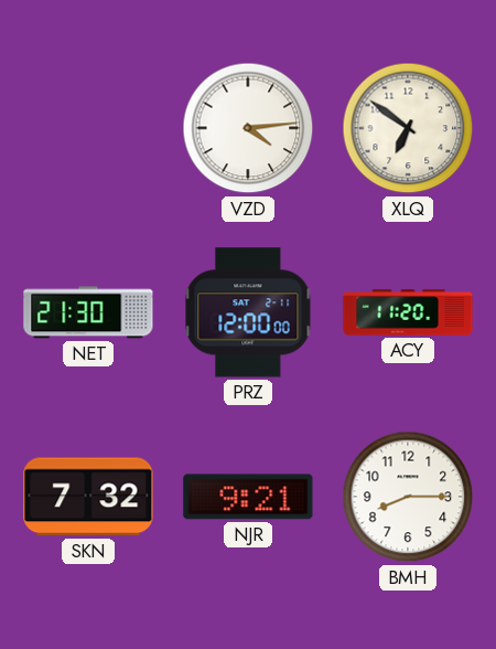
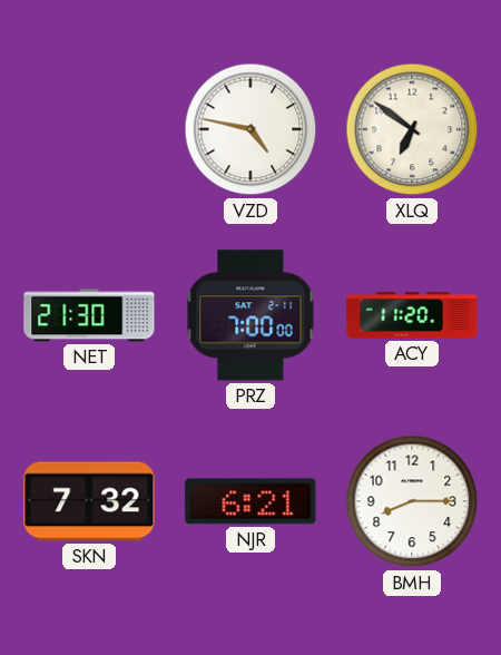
VZD: 4:14 -> 4:47
PRZ: 12:00 -> 7:00
NJR: 9:21 -> 6:21
